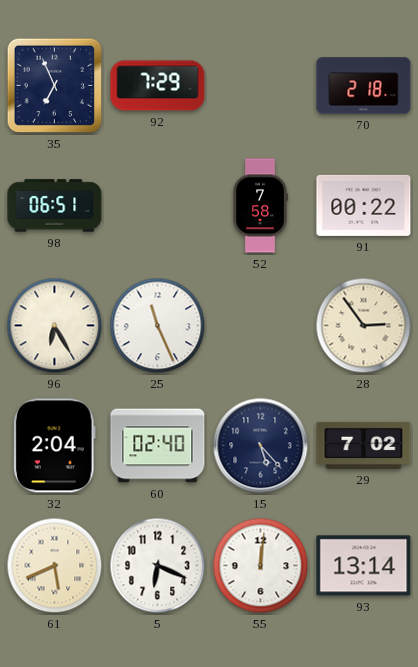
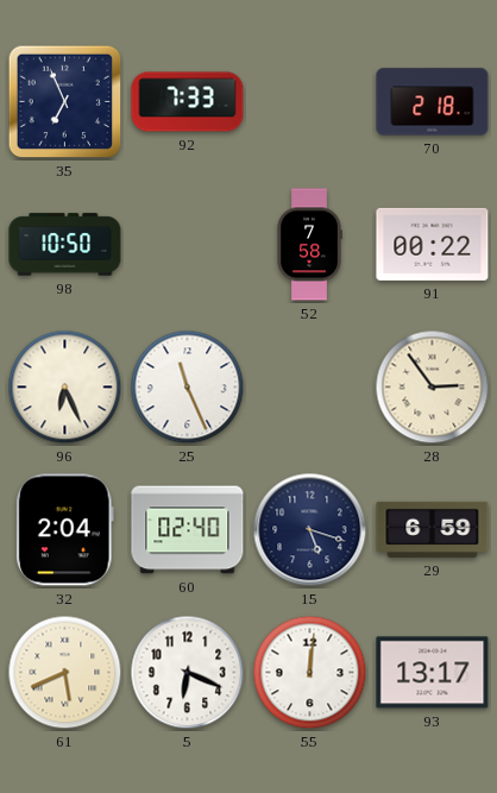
92: 7:29 -> 7:33
98: 06:51 -> 10:50
96: 6:25 -> 6:26
15: 5:23 -> 5:18
29: 7:02 -> 6:59
93: 13:14 -> 13:17
